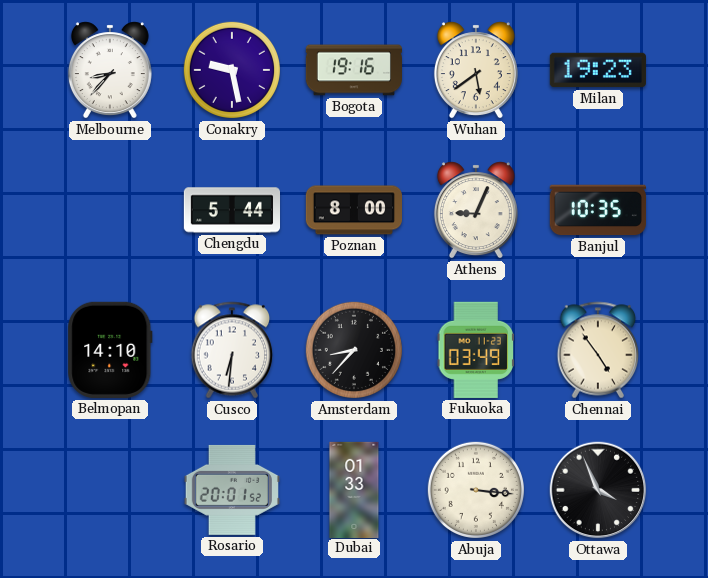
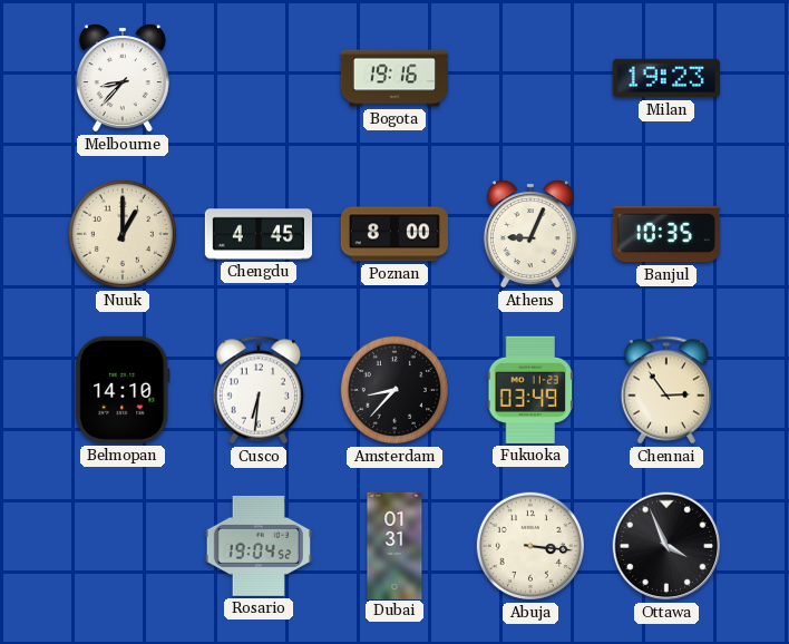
Conakry: 9:28 -> none
Wuhan: 5:39 -> none
Nuuk: none -> 1:00
Chengdu: 5:44 -> 4:45
Chennai: 4:54 -> 2:54
Rosario: 20:01 -> 19:04
Dubai: 01:33 -> 01:31
